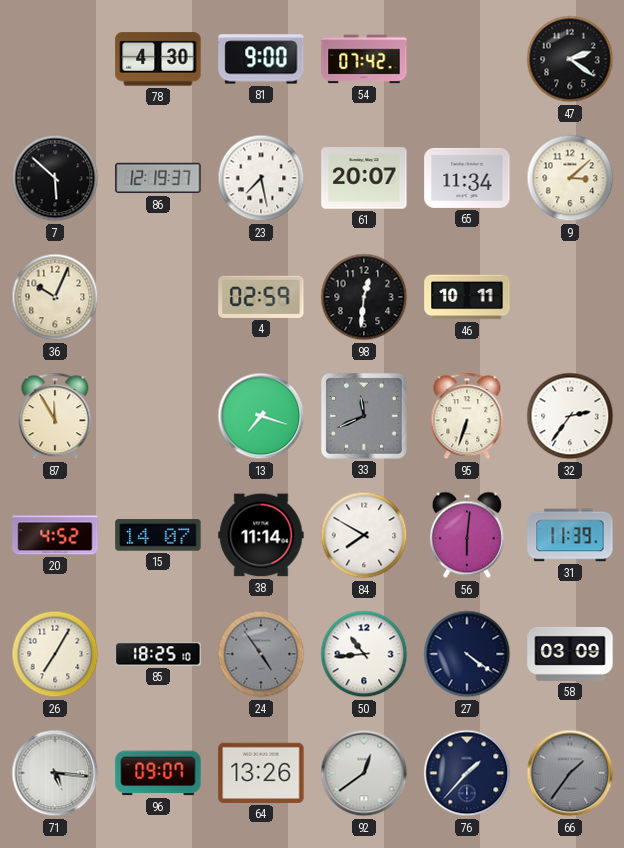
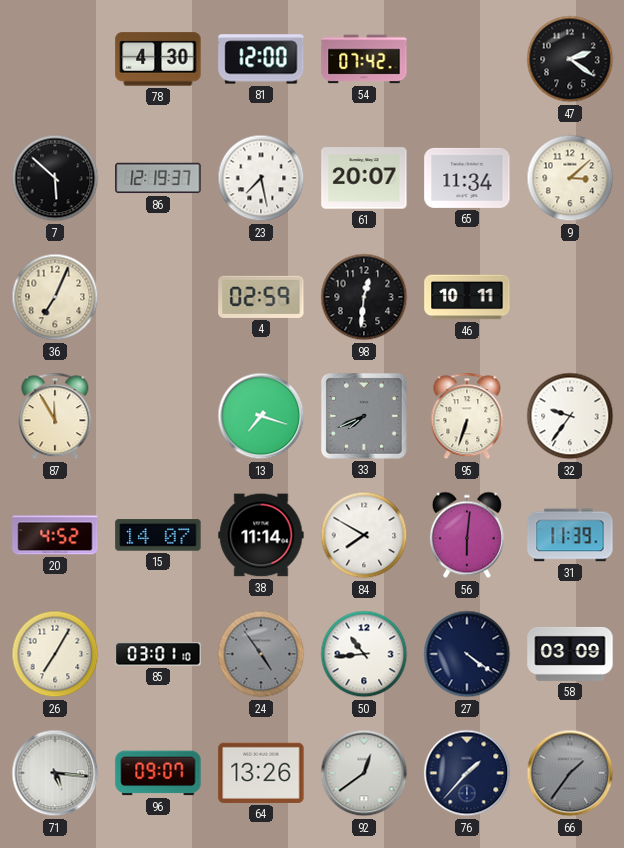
81: 9:00 -> 12:00
36: 10:04 -> 7:04
33: 11:41 -> 7:41
32: 2:36 -> 9:36
85: 18:25 -> 03:01
